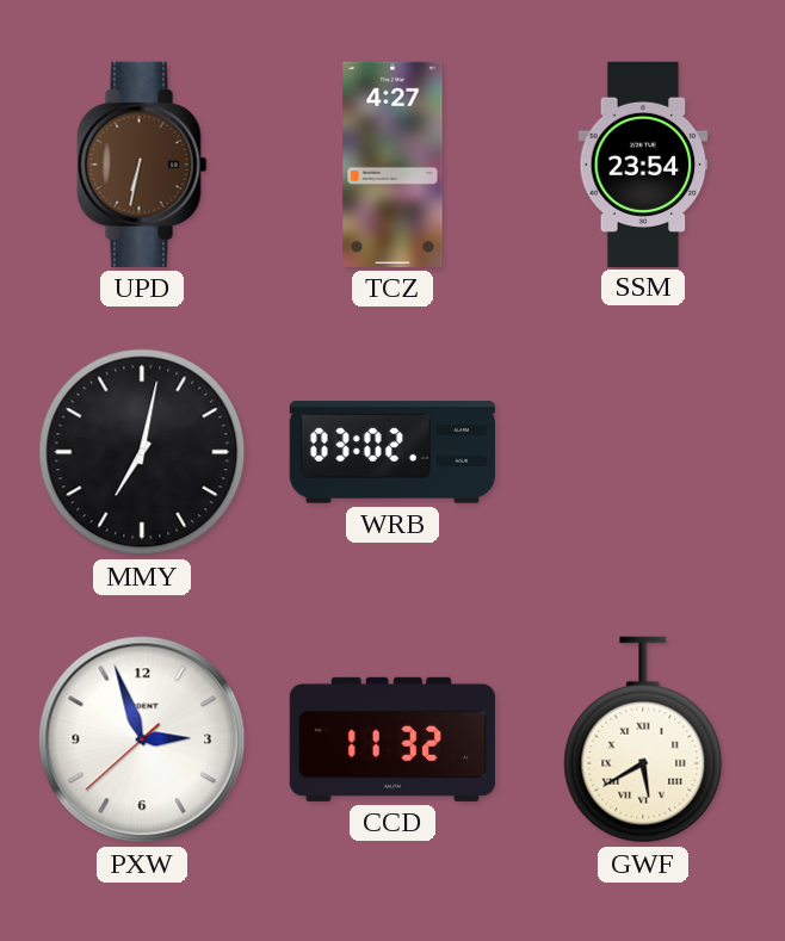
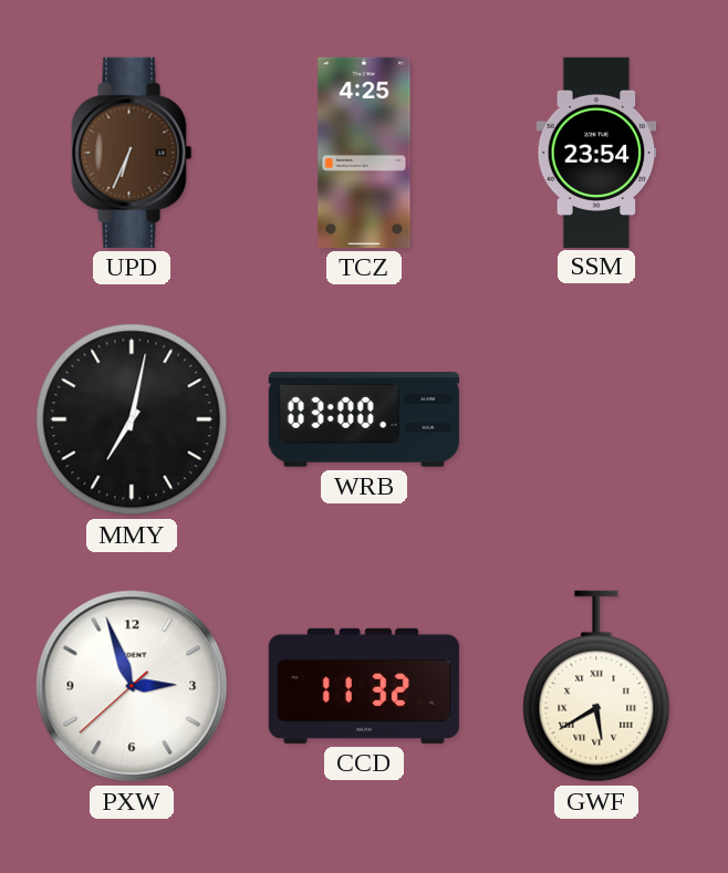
UPD: 6:32 -> 6:34
TCZ: 4:27 -> 4:25
WRB: 03:02 -> 03:00
